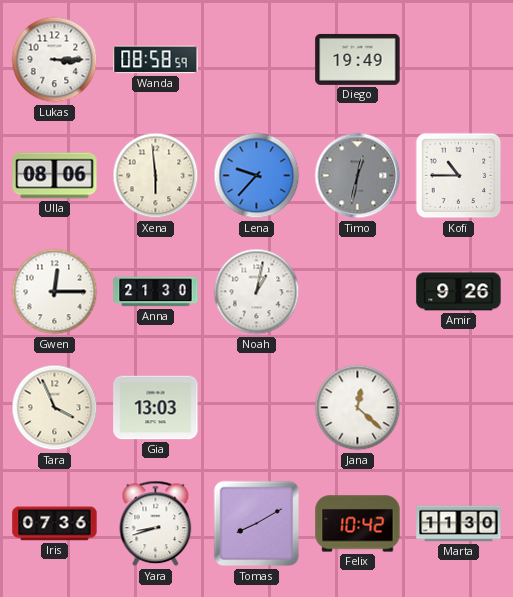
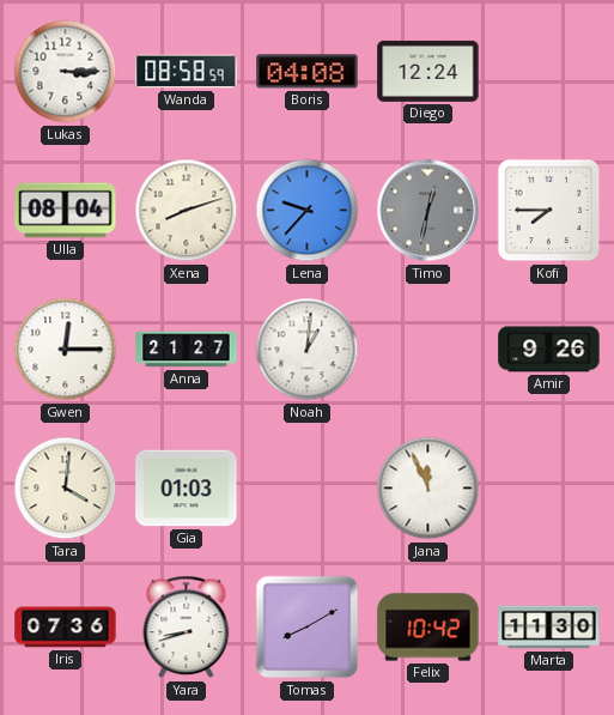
Boris: none -> 04:08
Diego: 19:49 -> 12:24
Ulla: 08:06 -> 08:04
Xena: 5:59 -> 8:12
Kofi: 10:45 -> 7:45
Anna: 21:30 -> 21:27
Noah: 1:02 -> 1:01
Tara: 3:56 -> 4:01
Gia: 13:03 -> 01:03
Jana: 12:22 -> 11:56
